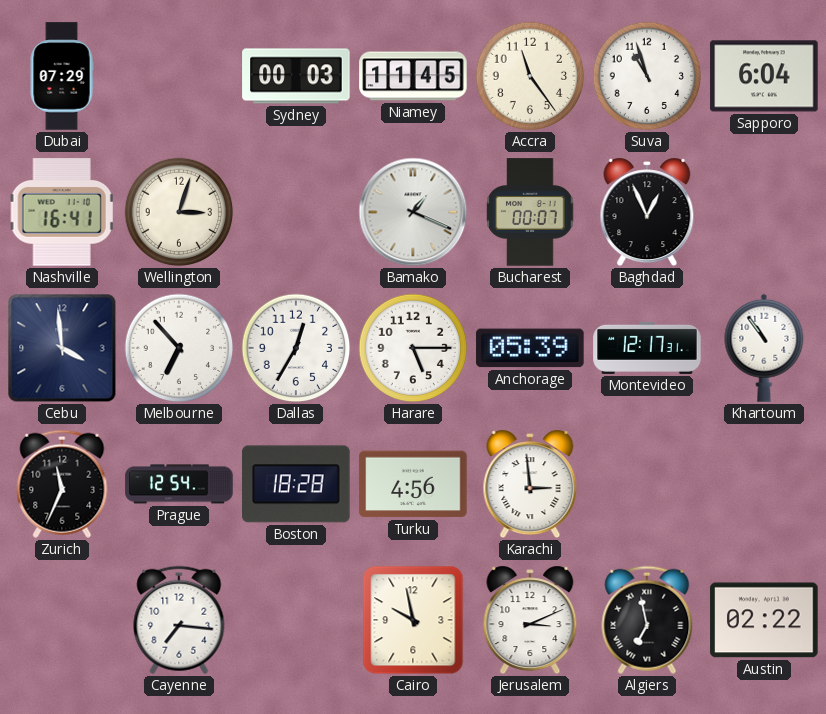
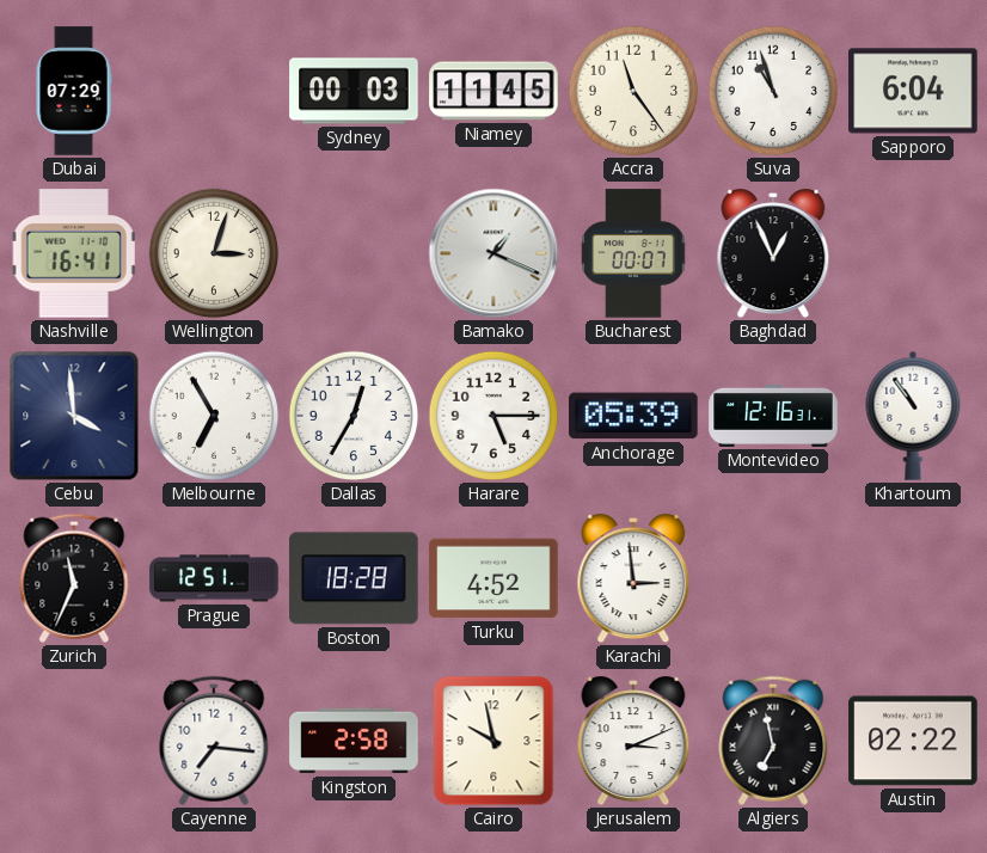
Melbourne: 6:53 -> 6:55
Montevideo: 12:17 -> 12:16
Prague: 12:54 -> 12:51
Turku: 4:56 -> 4:52
Kingston: none -> 2:58
